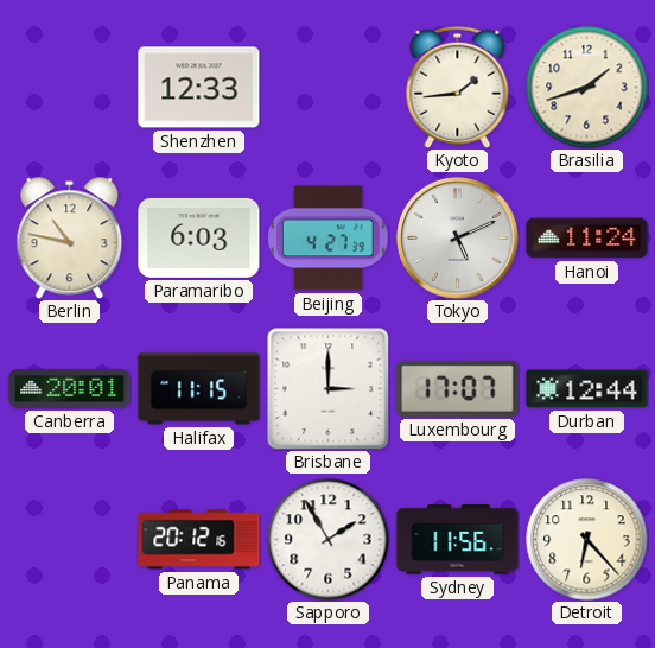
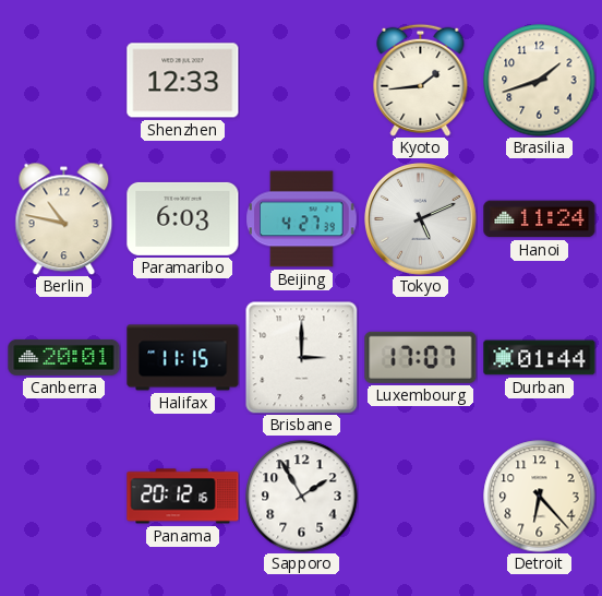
Durban: 12:44 -> 01:44
Sydney: 11:56 -> none
